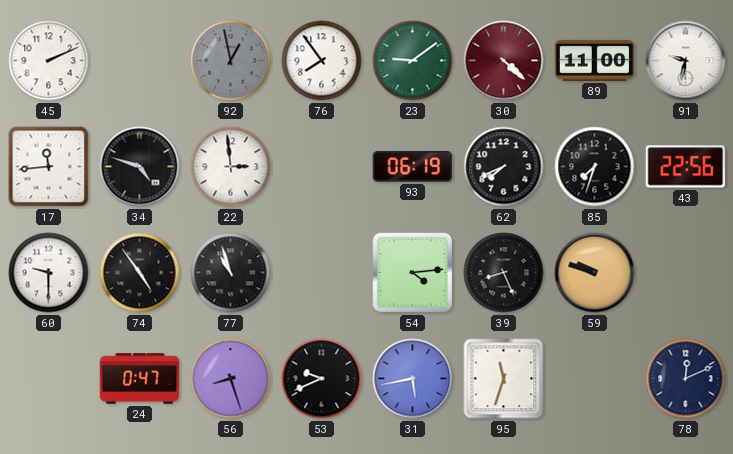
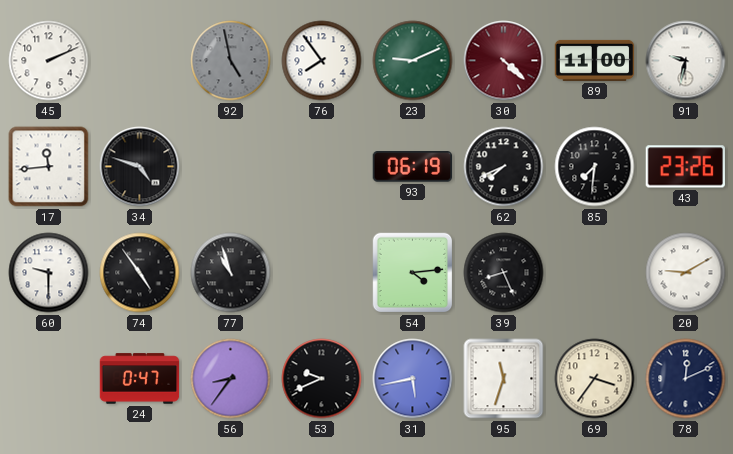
92: 12:58 -> 4:58
23: 9:09 -> 9:11
22: 2:59 -> none
85: 7:33 -> 7:31
43: 22:56 -> 23:26
59: 9:48 -> none
20: none -> 9:10
56: 8:27 -> 8:36
69: none -> 3:36
